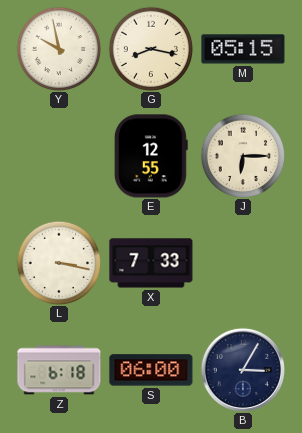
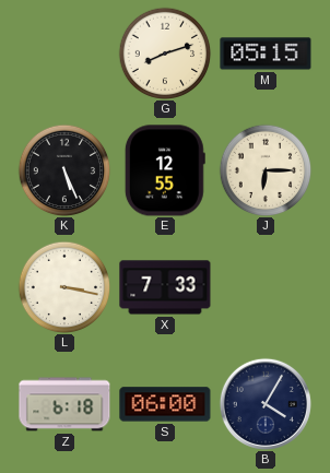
Y: 9:58 -> none
G: 8:17 -> 8:12
K: none -> 5:26
B: 3:05 -> 4:05
